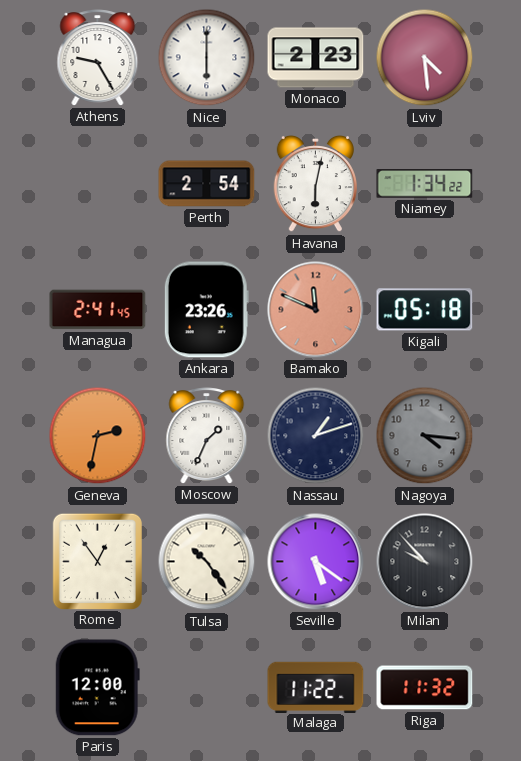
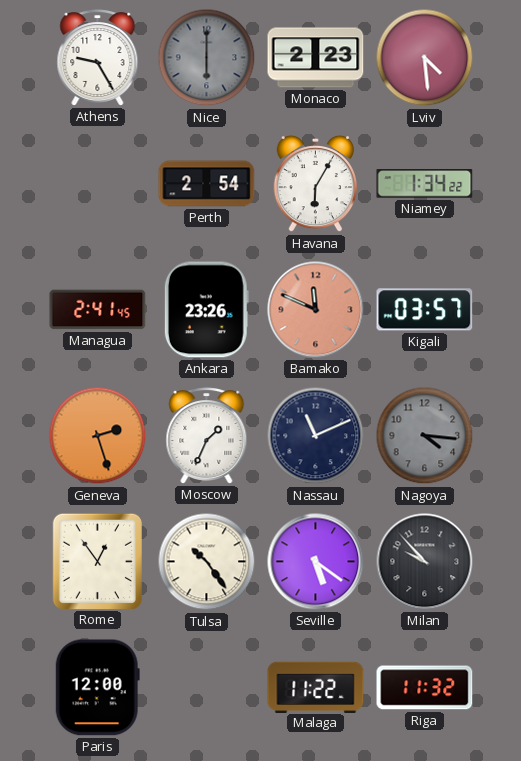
Nice dial: white -> grey
Havana: 6:02 -> 6:05
Kigali: 05:18 -> 03:57
Geneva: 2:32 -> 2:27
Nassau: 1:12 -> 11:11
